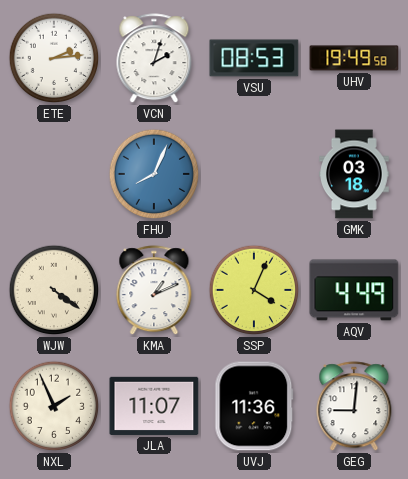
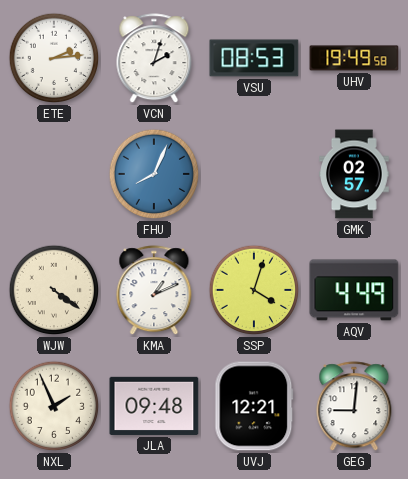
GMK: 03:18 -> 02:57
SSP: 4:04 -> 4:03
JLA: 11:07 -> 09:48
UVJ: 11:36 -> 12:21
